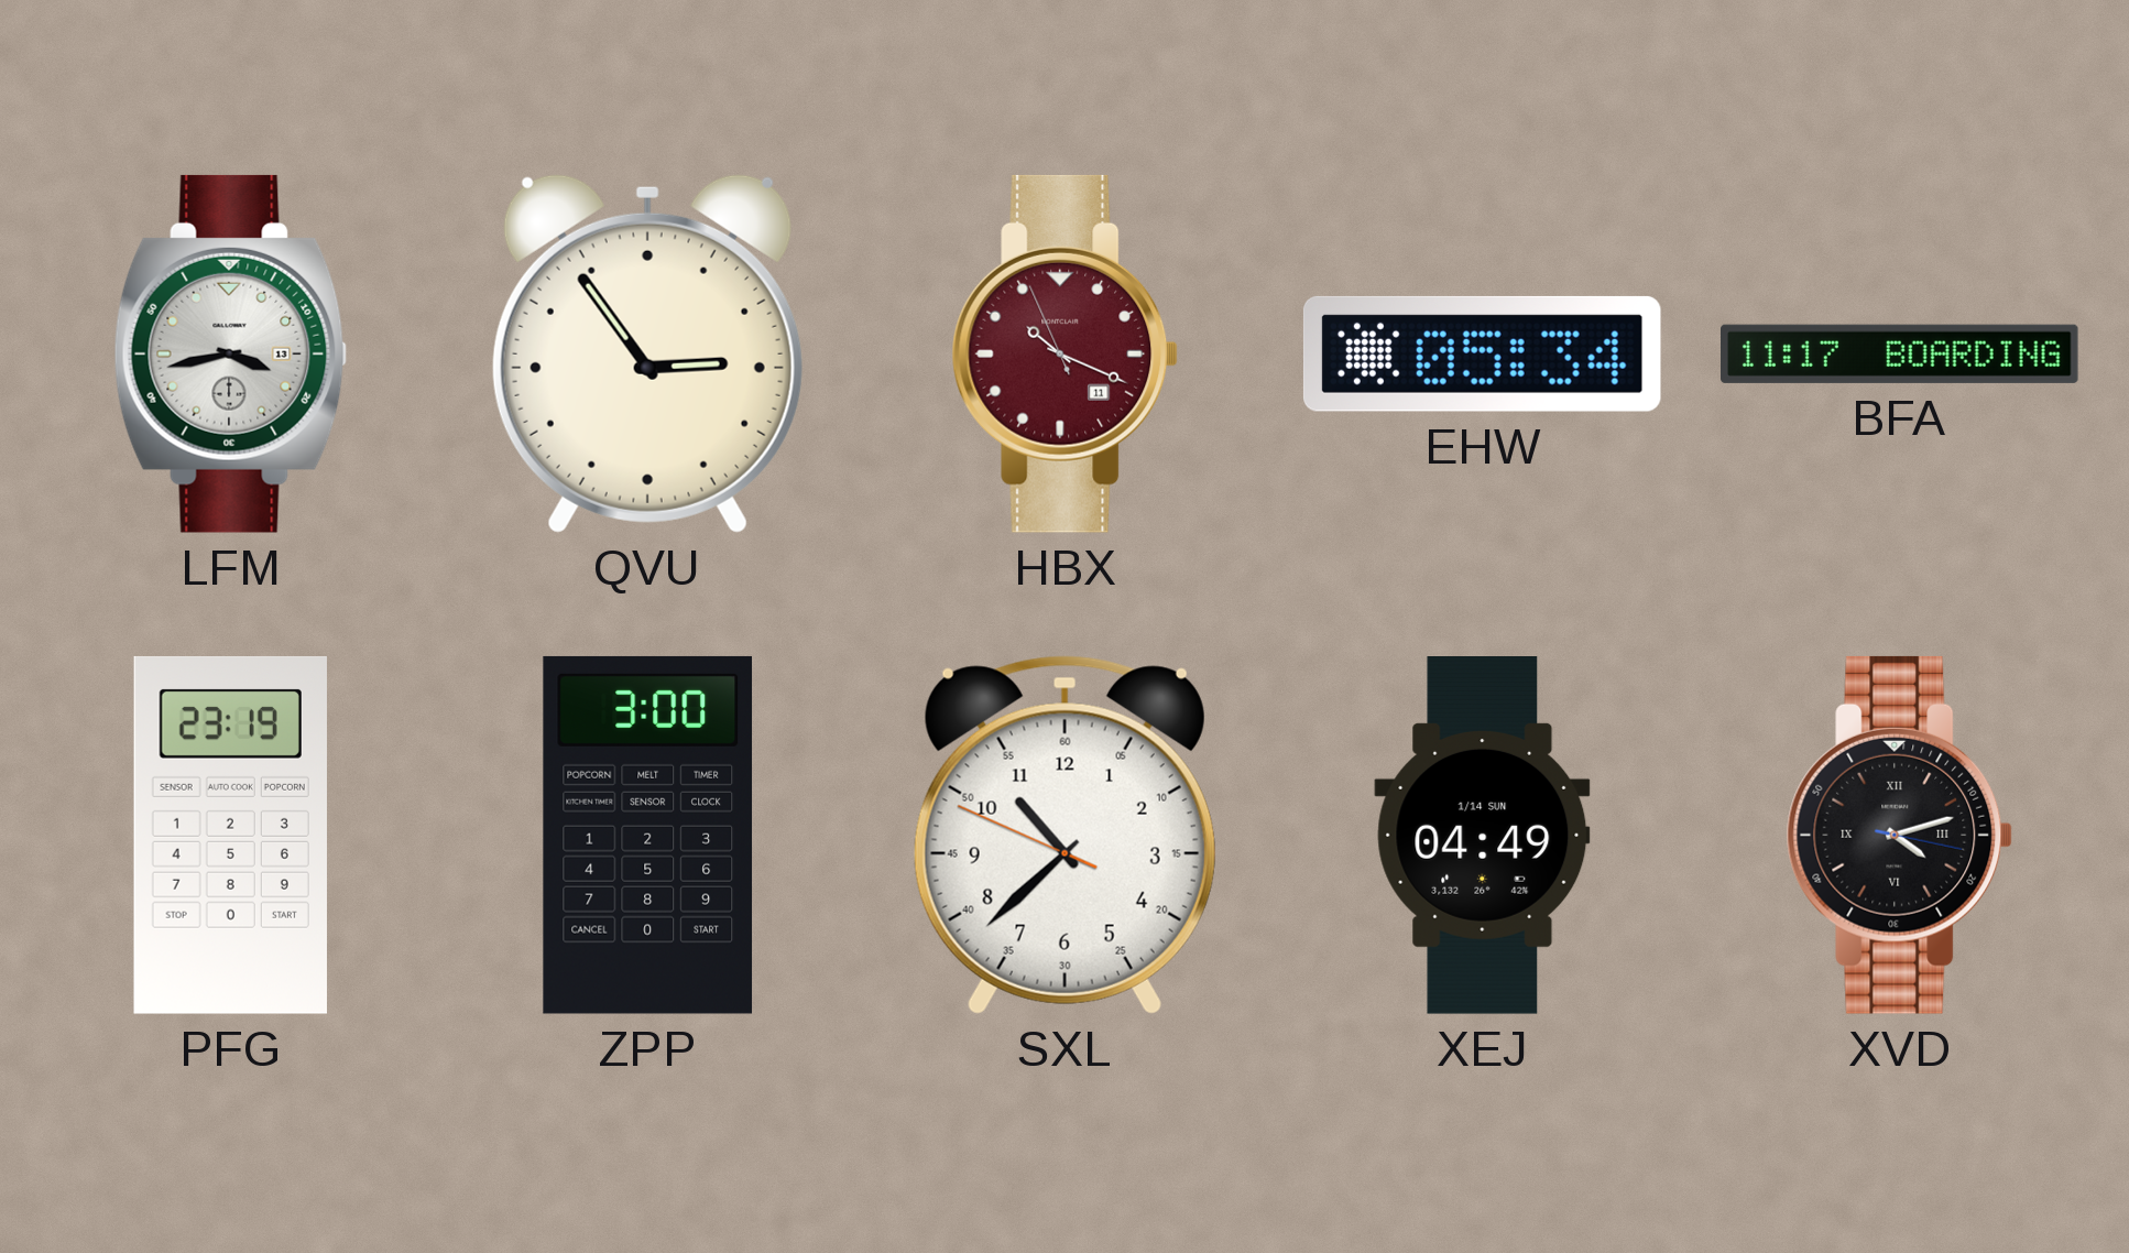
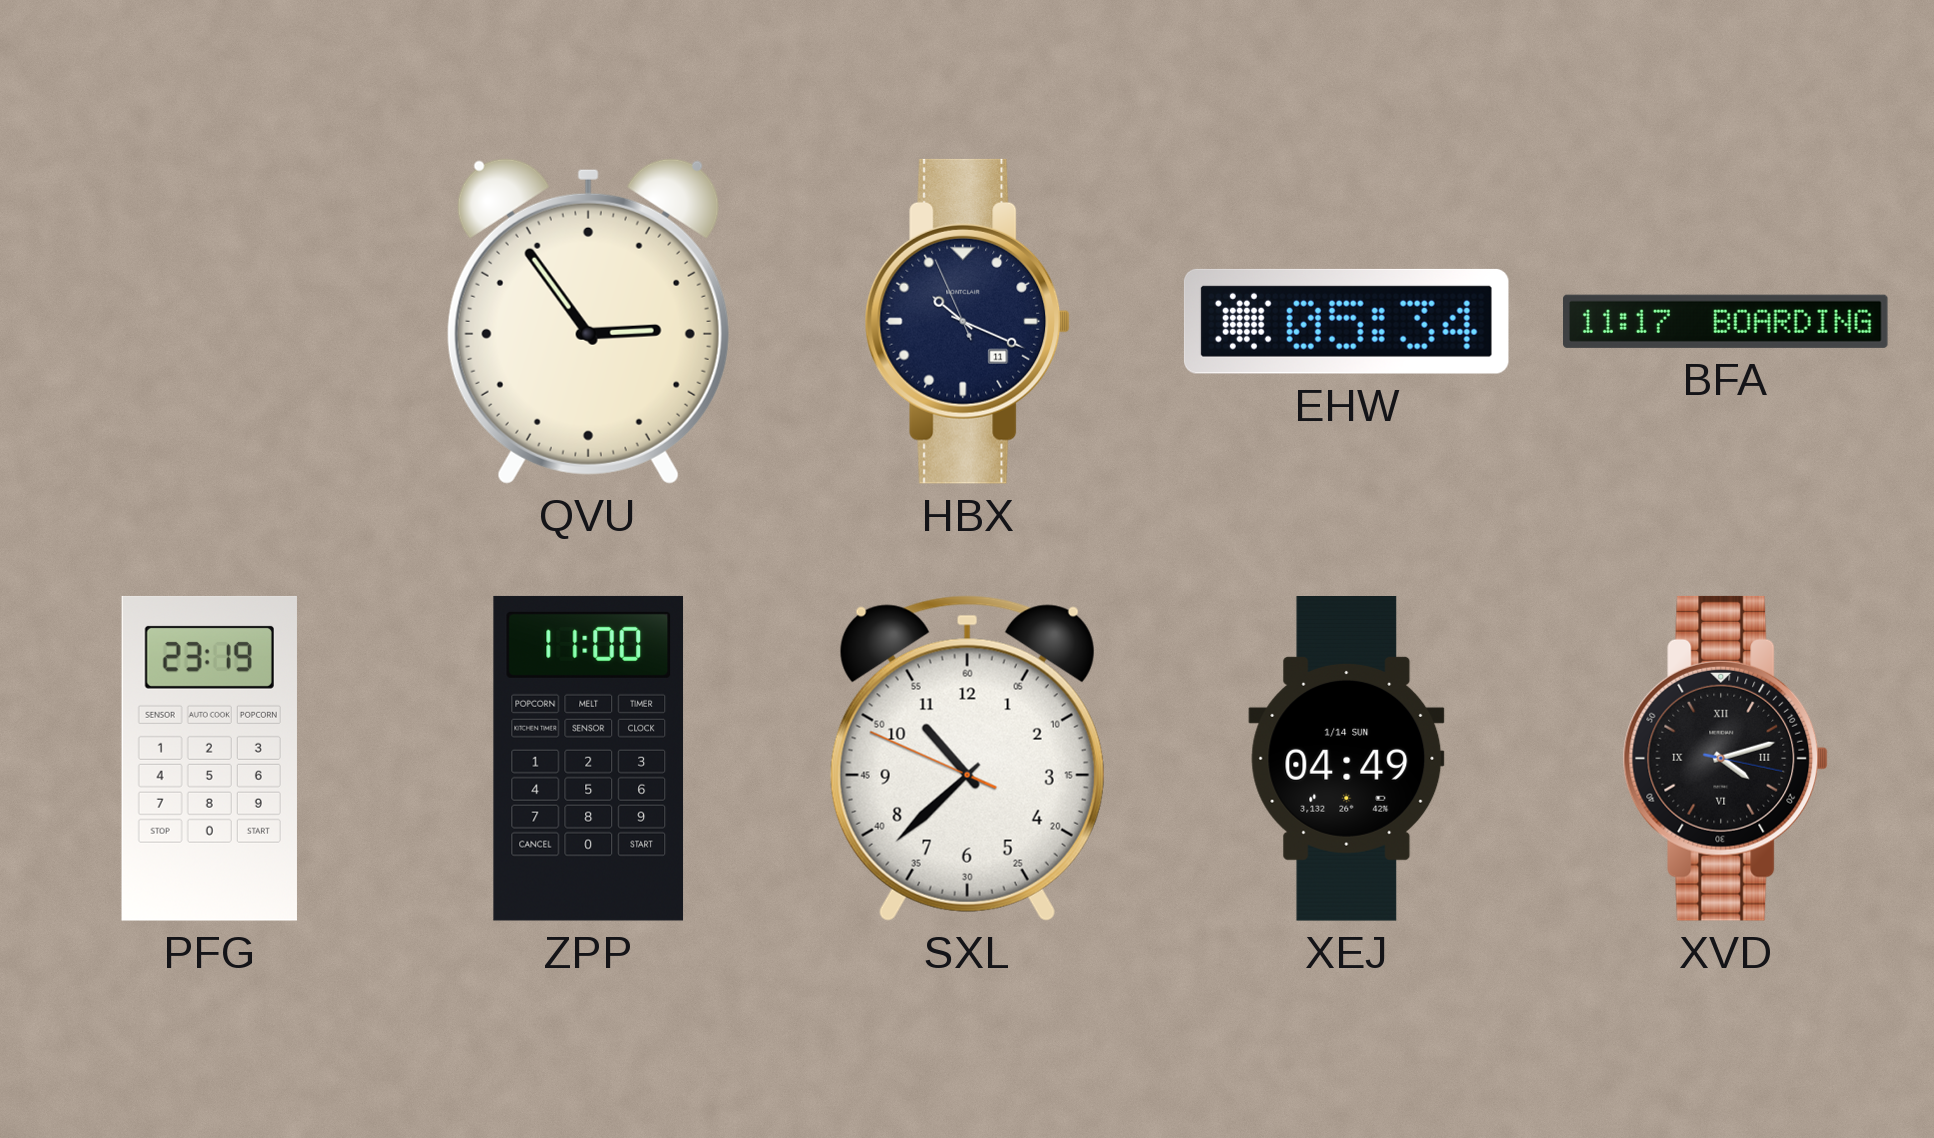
LFM: 3:43 -> none
HBX dial: burgundy -> navy
ZPP: 3:00 -> 11:00
